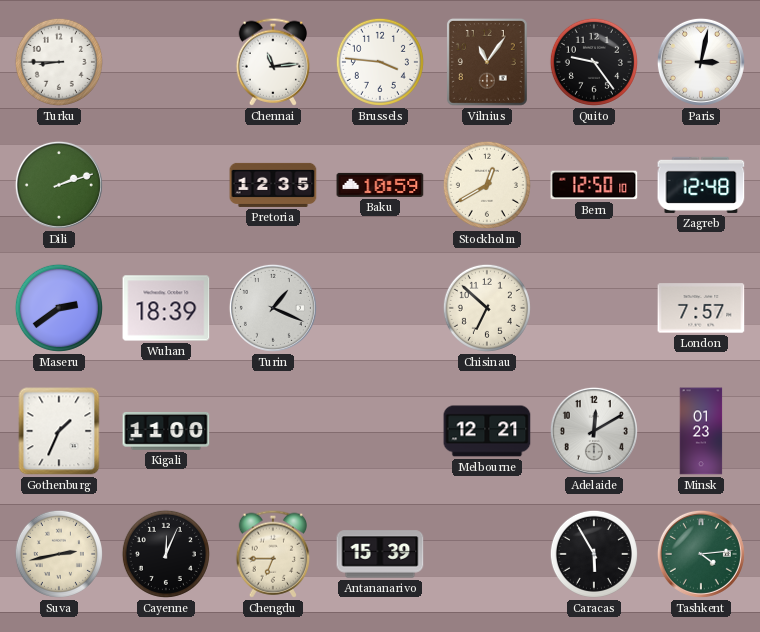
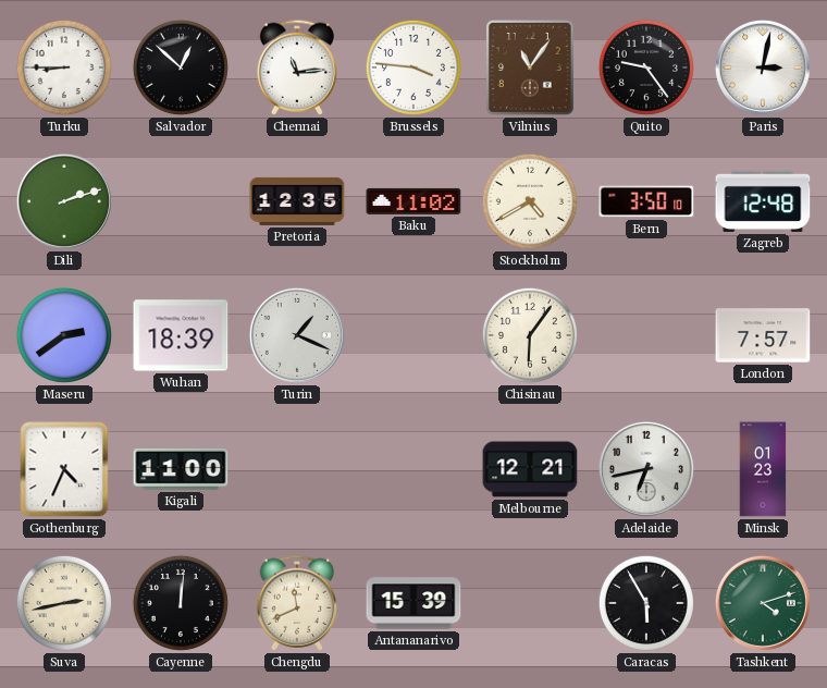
Salvador: none -> 12:52
Baku: 10:59 -> 11:02
Stockholm: 12:40 -> 4:40
Bern: 12:50 -> 3:50
Chisinau: 6:52 -> 6:06
Gothenburg: 1:34 -> 4:34
Adelaide: 12:10 -> 6:43
Cayenne: 12:04 -> 12:01
Chengdu: 6:45 -> 11:41
Tashkent: 4:14 -> 4:12
